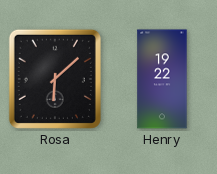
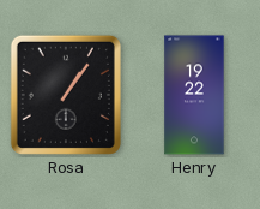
Rosa: 6:08 -> 1:06
